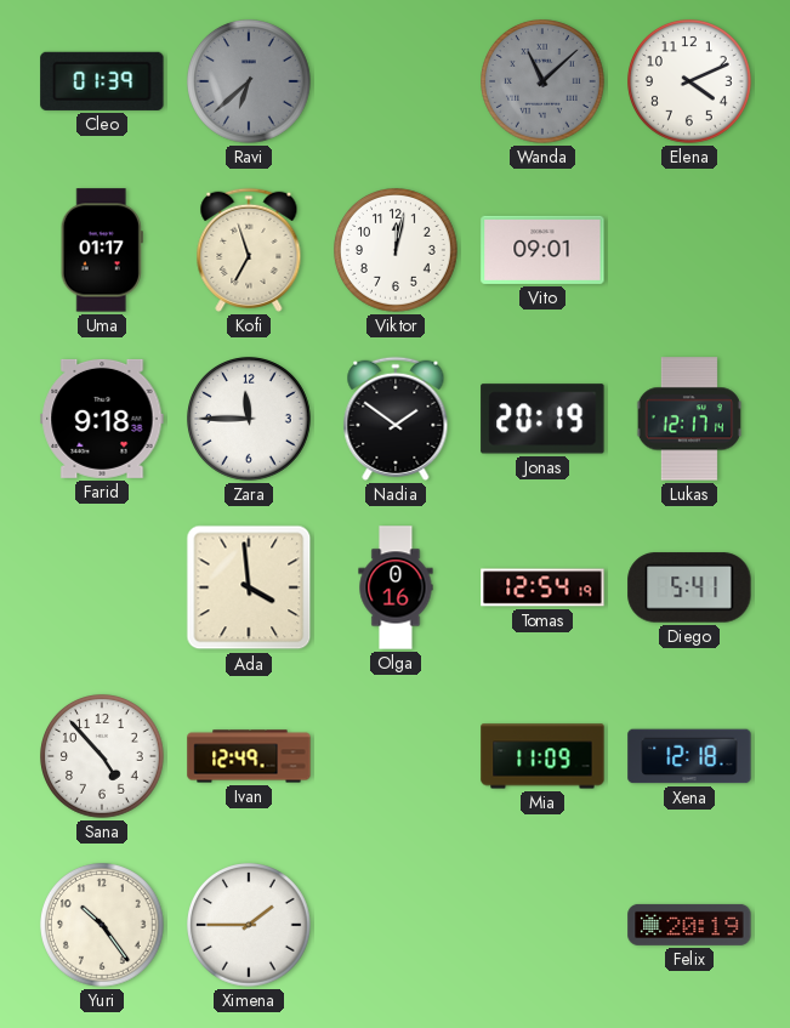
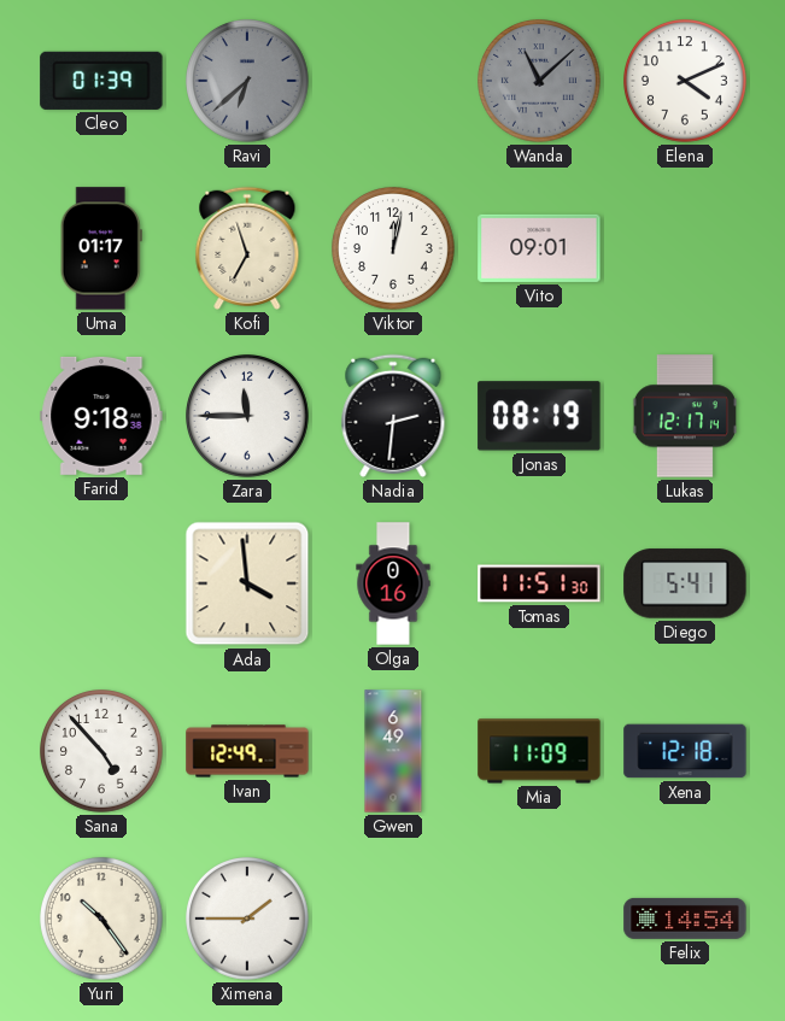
Nadia: 1:51 -> 2:31
Jonas: 20:19 -> 08:19
Tomas: 12:54 -> 11:51
Gwen: none -> 6:49
Felix: 20:19 -> 14:54
